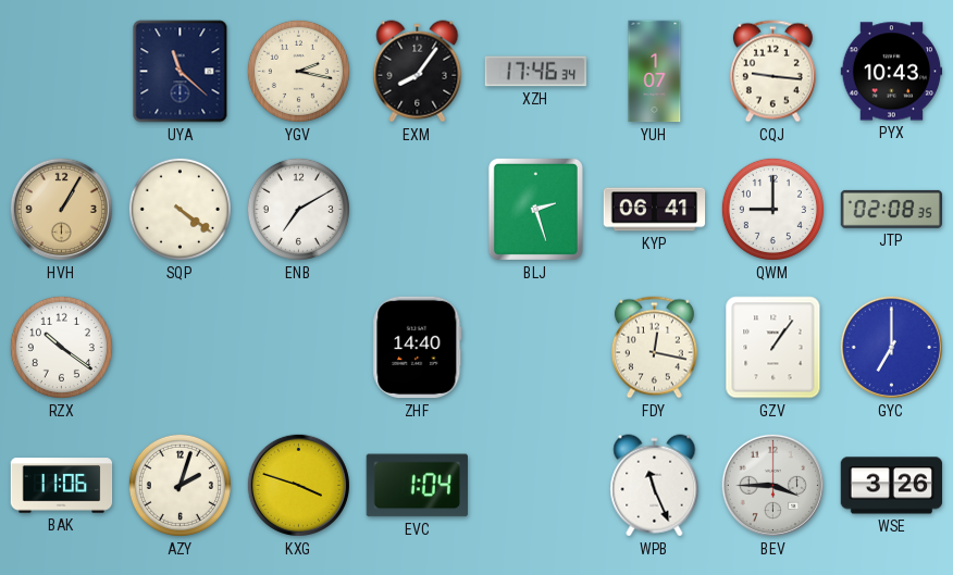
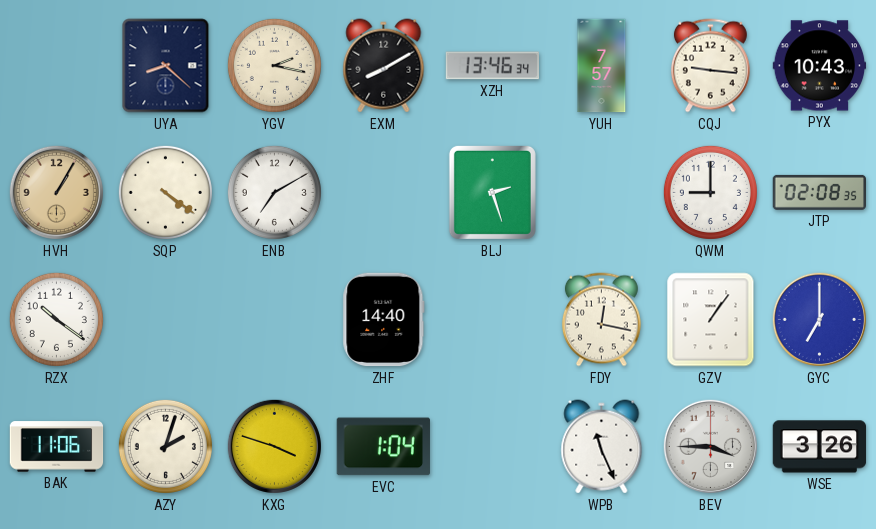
UYA: 11:22 -> 8:22
EXM: 8:06 -> 8:10
XZH: 17:46 -> 13:46
YUH: 1:07 -> 7:57
KYP: 06:41 -> none
